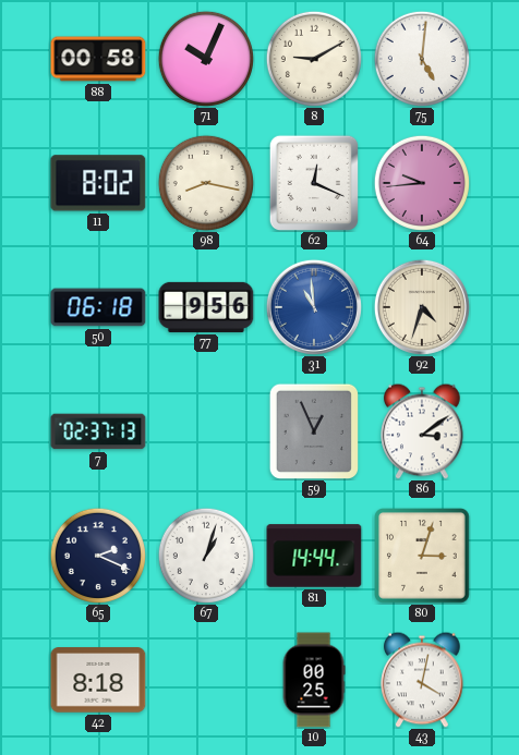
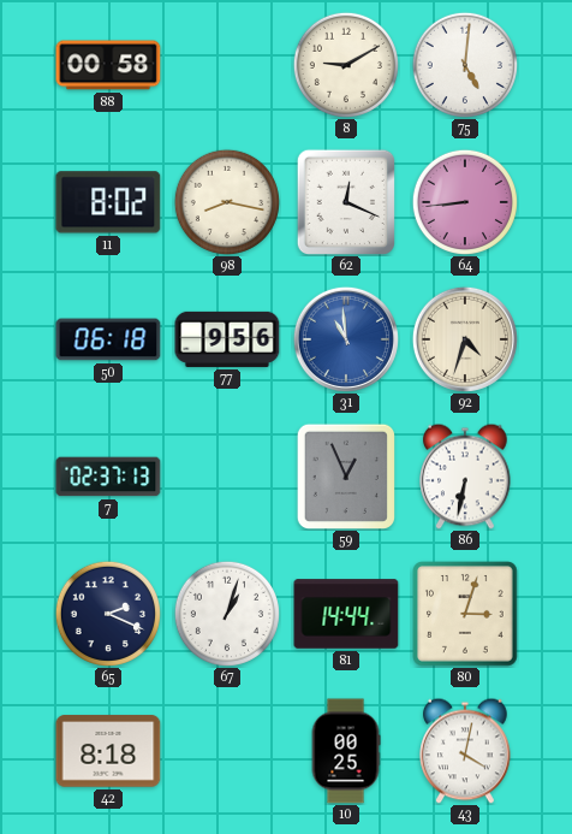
71: 10:04 -> none
64: 9:44 -> 8:44
86: 3:09 -> 6:32
